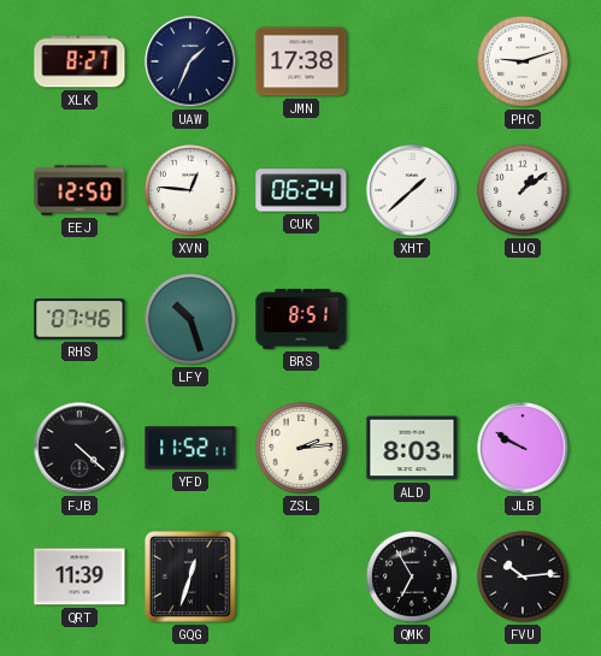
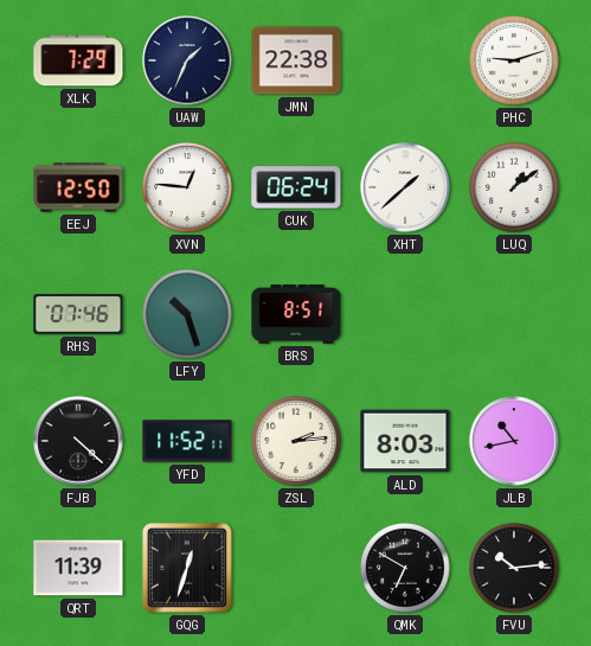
XLK: 8:27 -> 7:29
JMN: 17:38 -> 22:38
JLB: 9:50 -> 10:43
QMK: 6:55 -> 6:50
